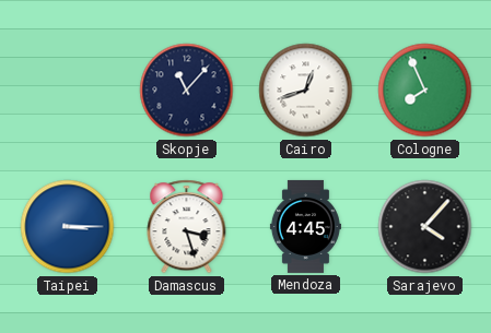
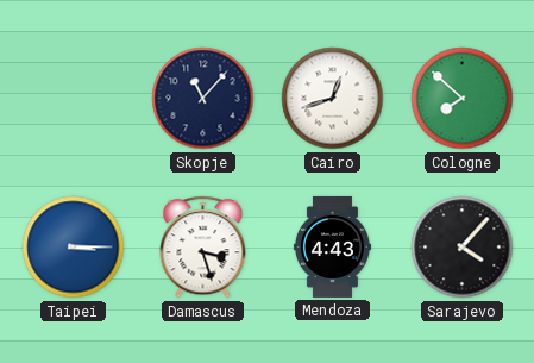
Cologne: 7:56 -> 7:52
Mendoza: 4:45 -> 4:43
